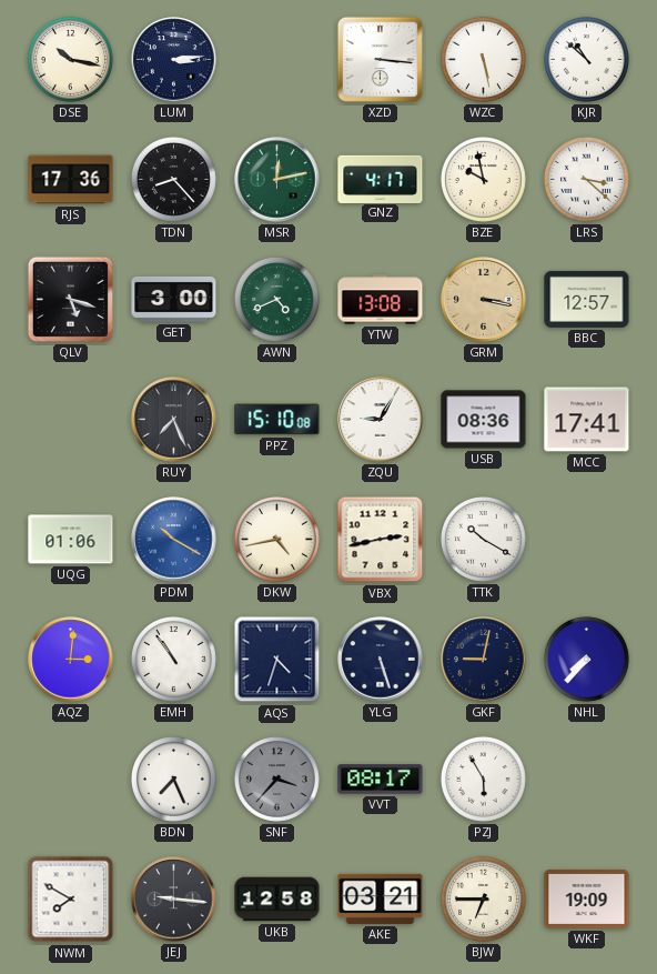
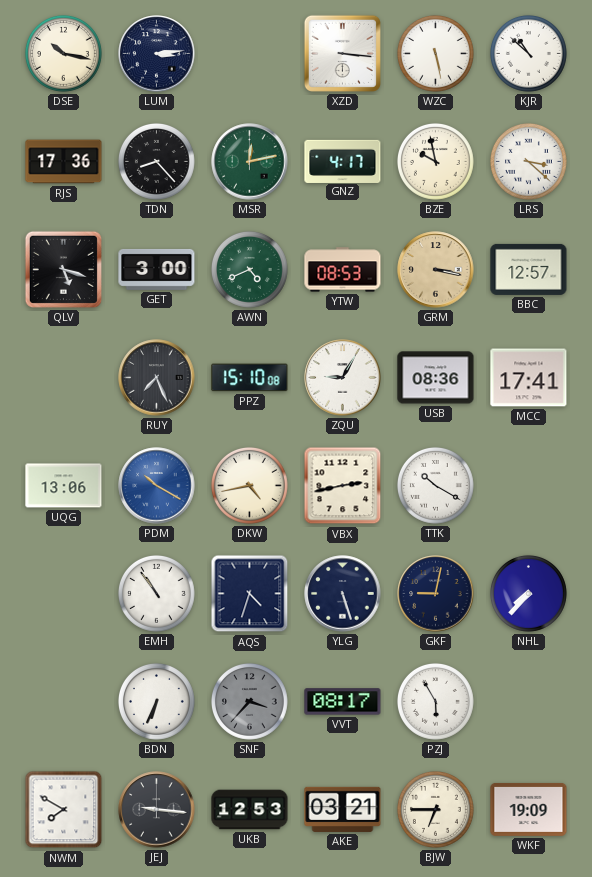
YTW: 13:08 -> 08:53
UQG: 01:06 -> 13:06
AQZ: 3:01 -> none
BDN: 7:26 -> 6:34
UKB: 12:58 -> 12:53
